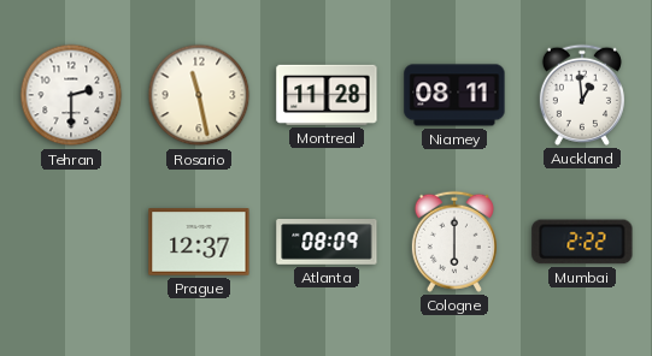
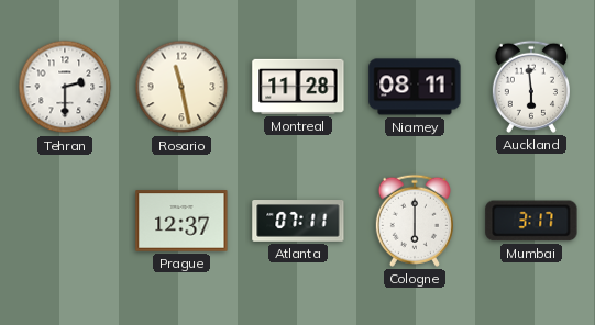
Auckland: 12:59 -> 5:59
Atlanta: 08:09 -> 07:11
Mumbai: 2:22 -> 3:17
